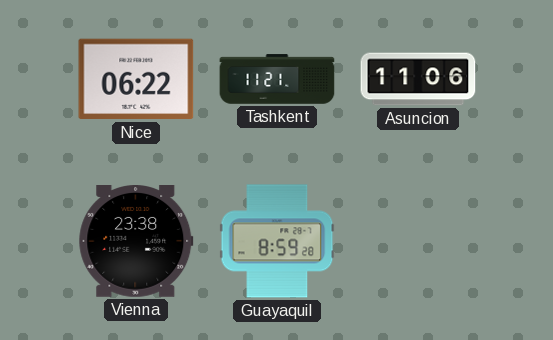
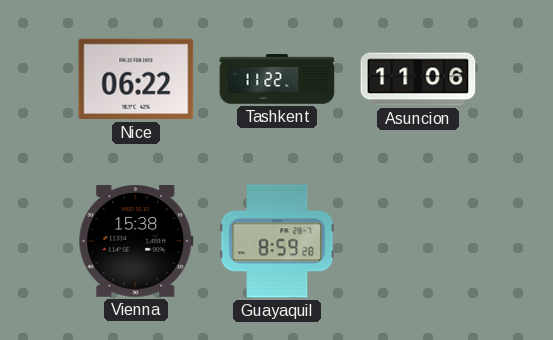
Tashkent: 11:21 -> 11:22
Vienna: 23:38 -> 15:38
